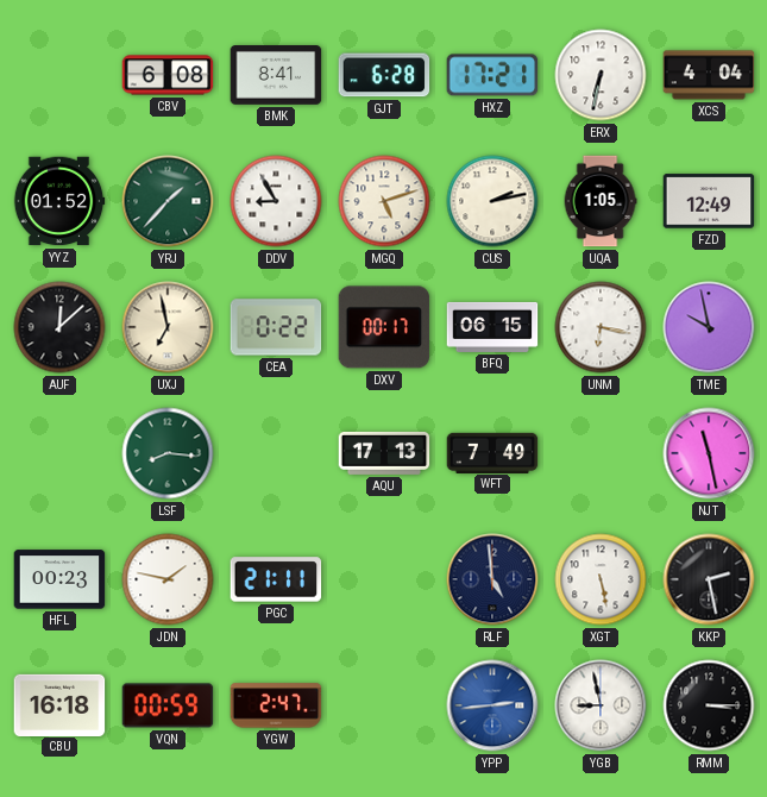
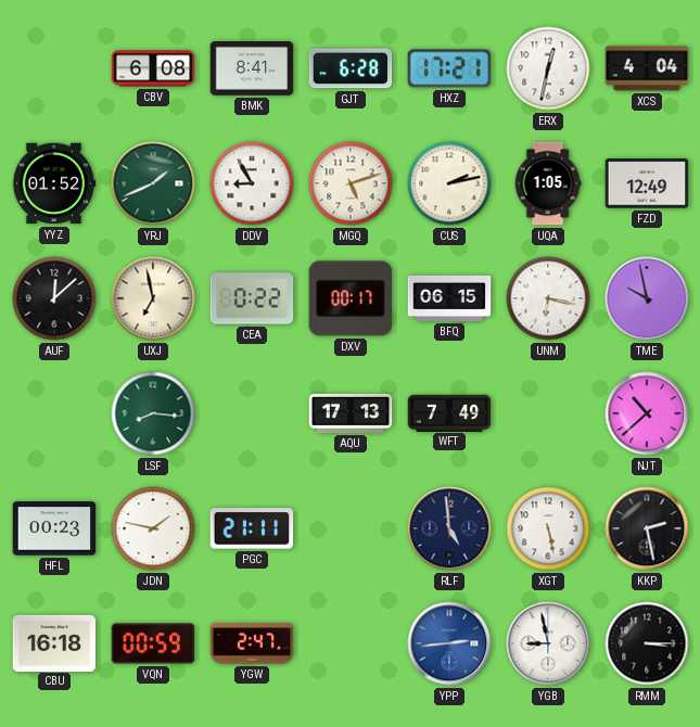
ERX: 6:32 -> 12:32
YRJ: 1:37 -> 1:41
NJT: 11:28 -> 10:38
